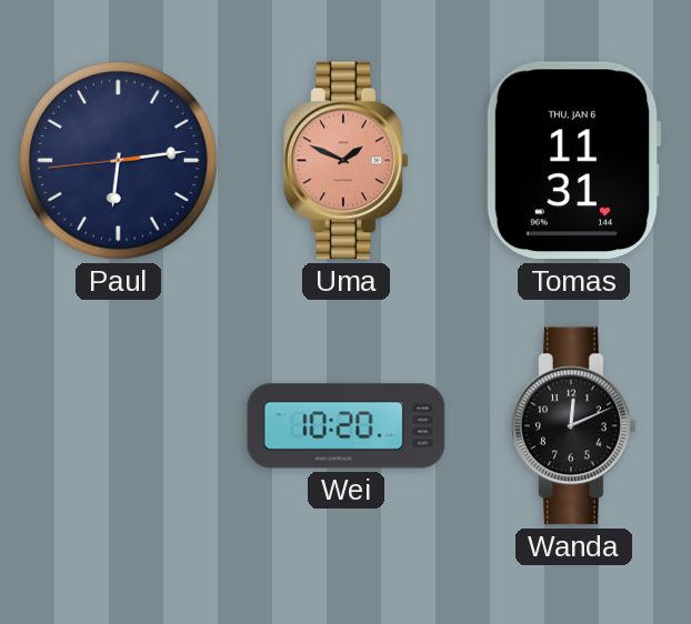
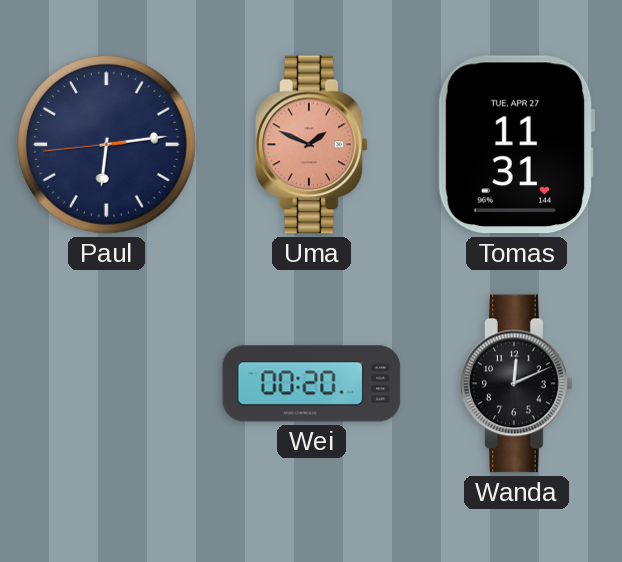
Tomas date: THU, JAN 6 -> TUE, APR 27
Wei: 10:20 -> 00:20
